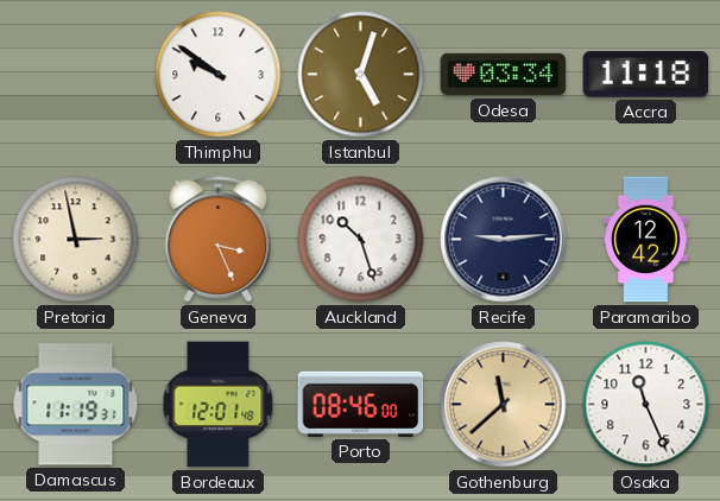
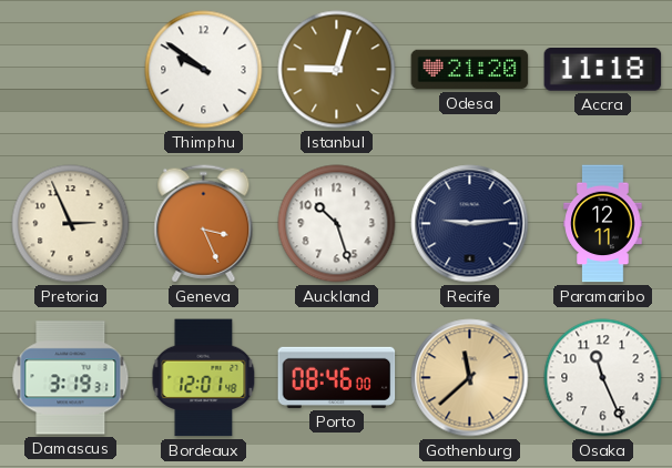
Istanbul: 5:03 -> 9:03
Odesa: 03:34 -> 21:20
Pretoria: 2:58 -> 2:56
Paramaribo: 12:42 -> 12:11
Damascus: 11:19 -> 3:19
